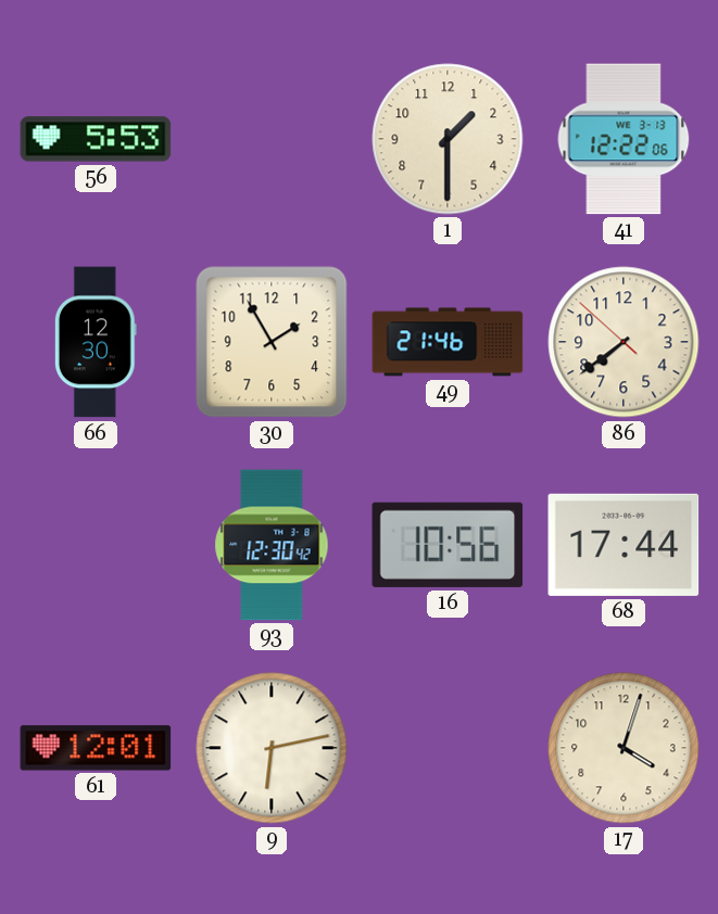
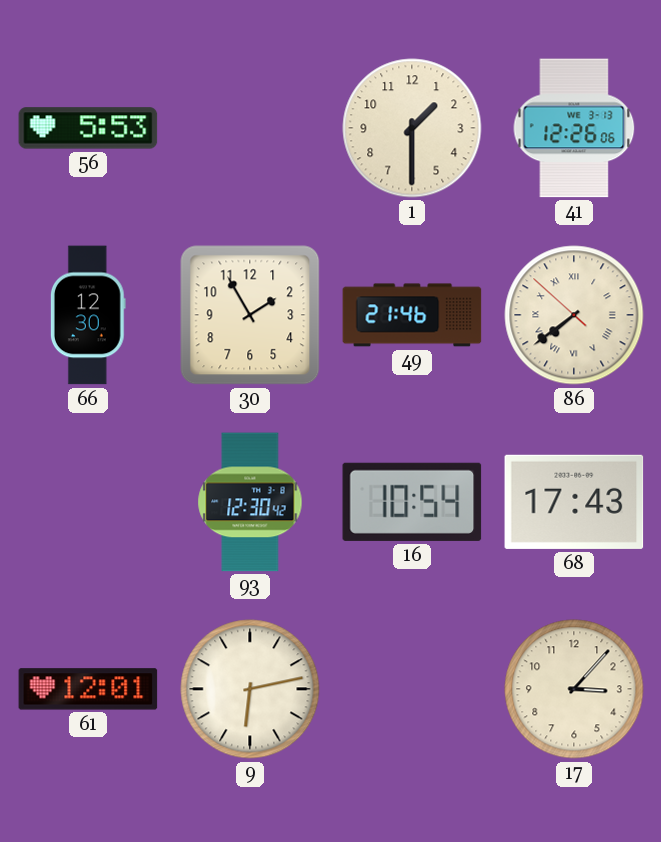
41: 12:22 -> 12:26
86 numerals: Arabic -> Roman
16: 10:56 -> 10:54
68: 17:44 -> 17:43
17: 4:03 -> 3:07
